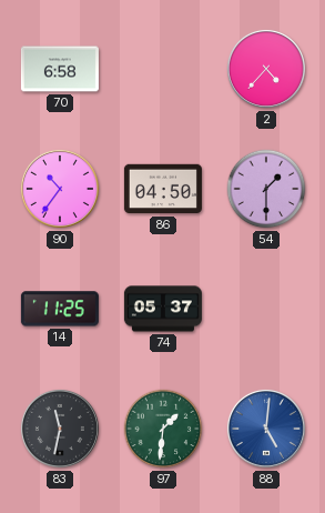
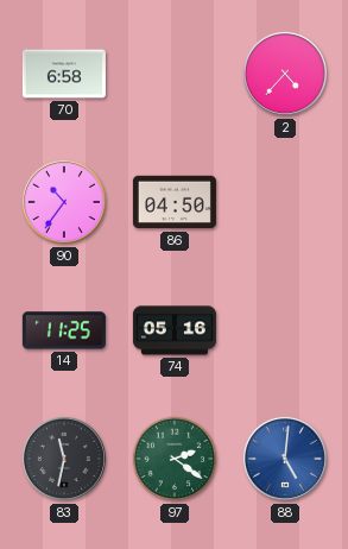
54: 1:30 -> none
74: 05:37 -> 05:16
97: 1:31 -> 2:21
